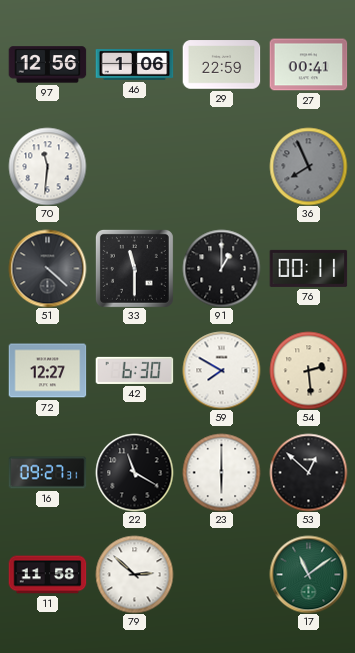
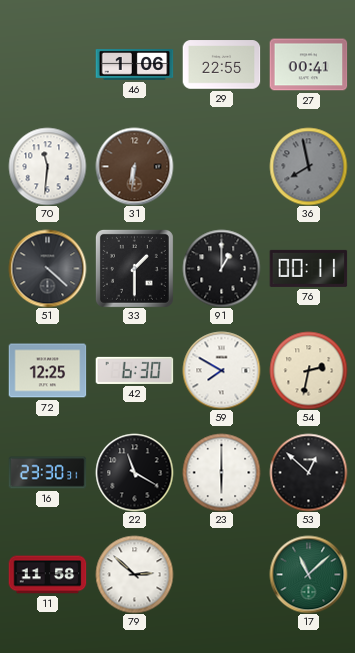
97: 12:56 -> none
29: 22:59 -> 22:55
31: none -> 6:31
36: 7:56 -> 7:58
33: 11:30 -> 1:30
72: 12:27 -> 12:25
54: 2:29 -> 2:32
16: 09:27 -> 23:30
17: 11:09 -> 11:08
